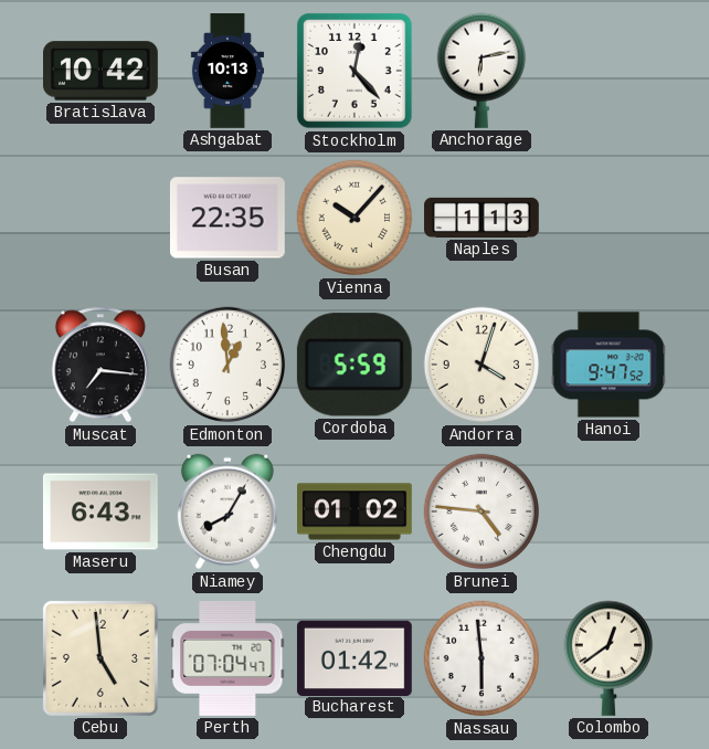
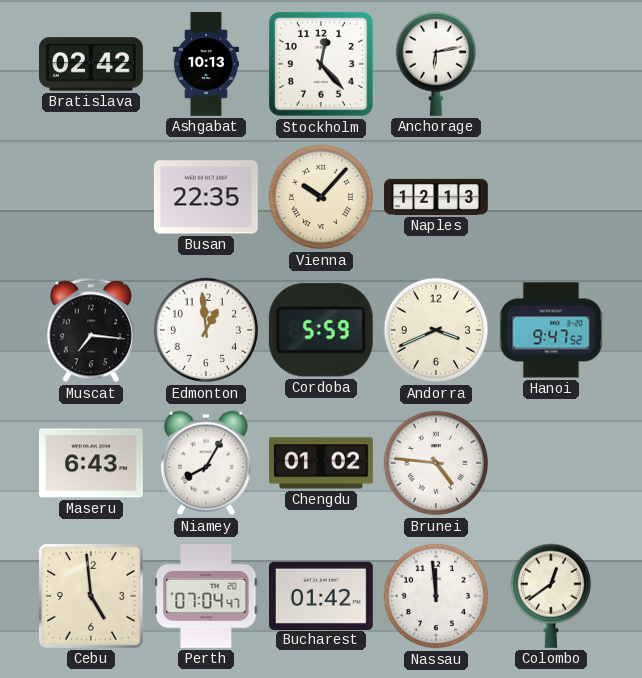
Bratislava: 10:42 -> 02:42
Naples: 1:13 -> 12:13
Andorra: 4:03 -> 3:41
Nassau: 5:59 -> 11:59
